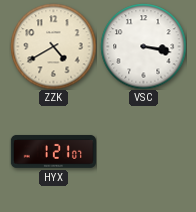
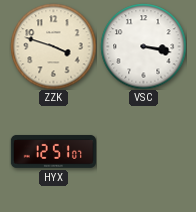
ZZK: 4:40 -> 3:48
HYX: 1:21 -> 12:51
